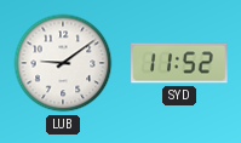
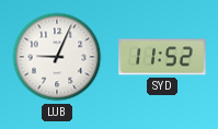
LUB: 9:09 -> 9:04
